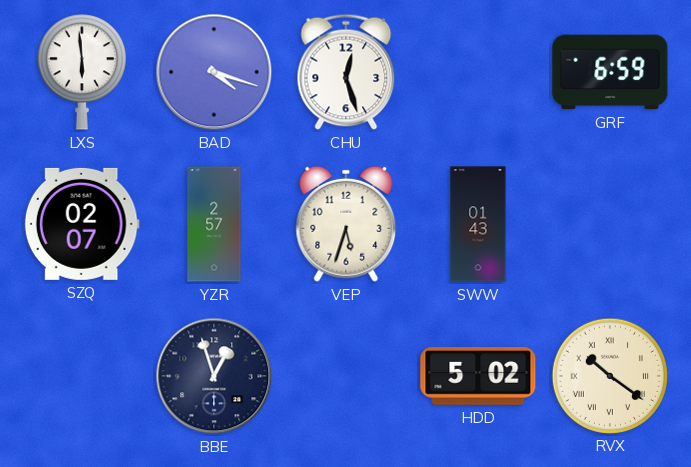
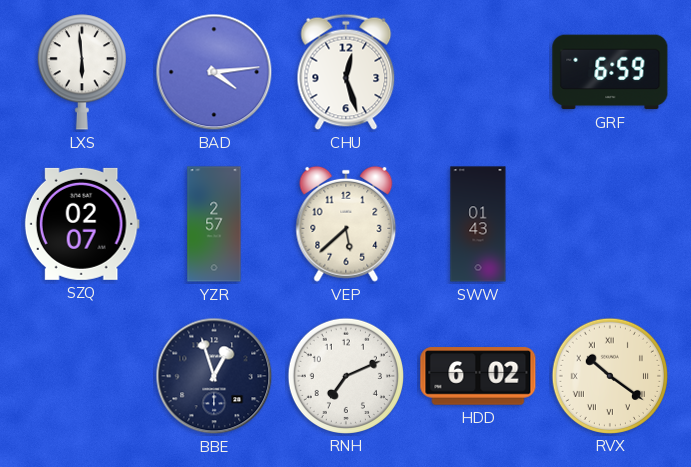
BAD: 4:18 -> 4:14
VEP: 5:33 -> 5:38
RNH: none -> 7:11
HDD: 5:02 -> 6:02
